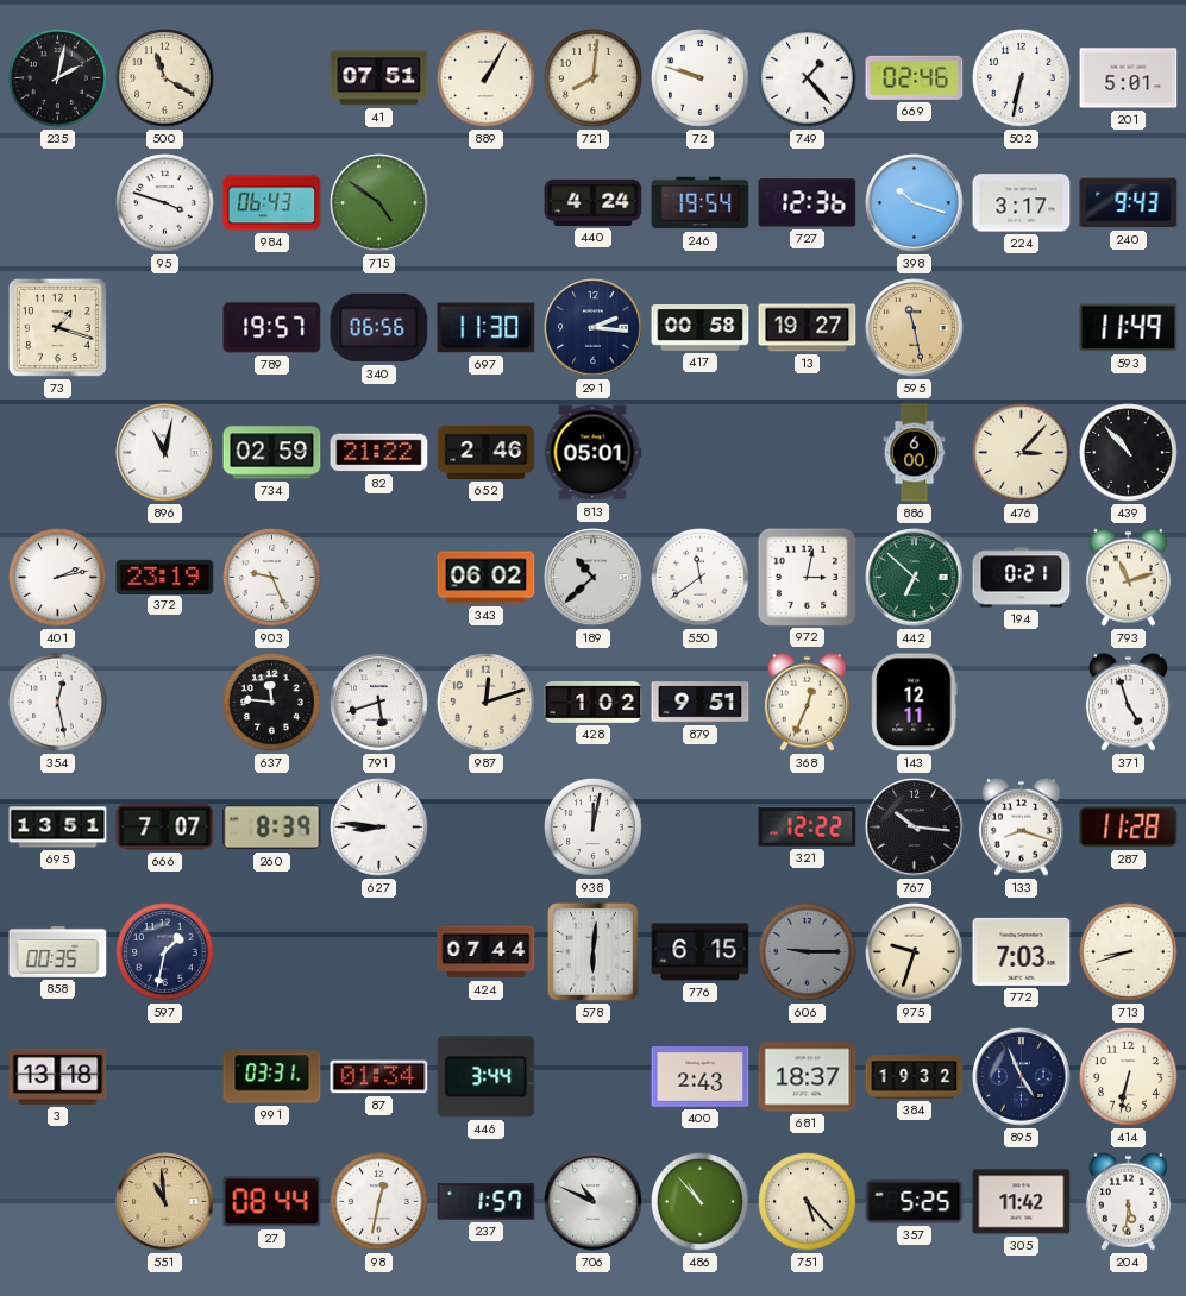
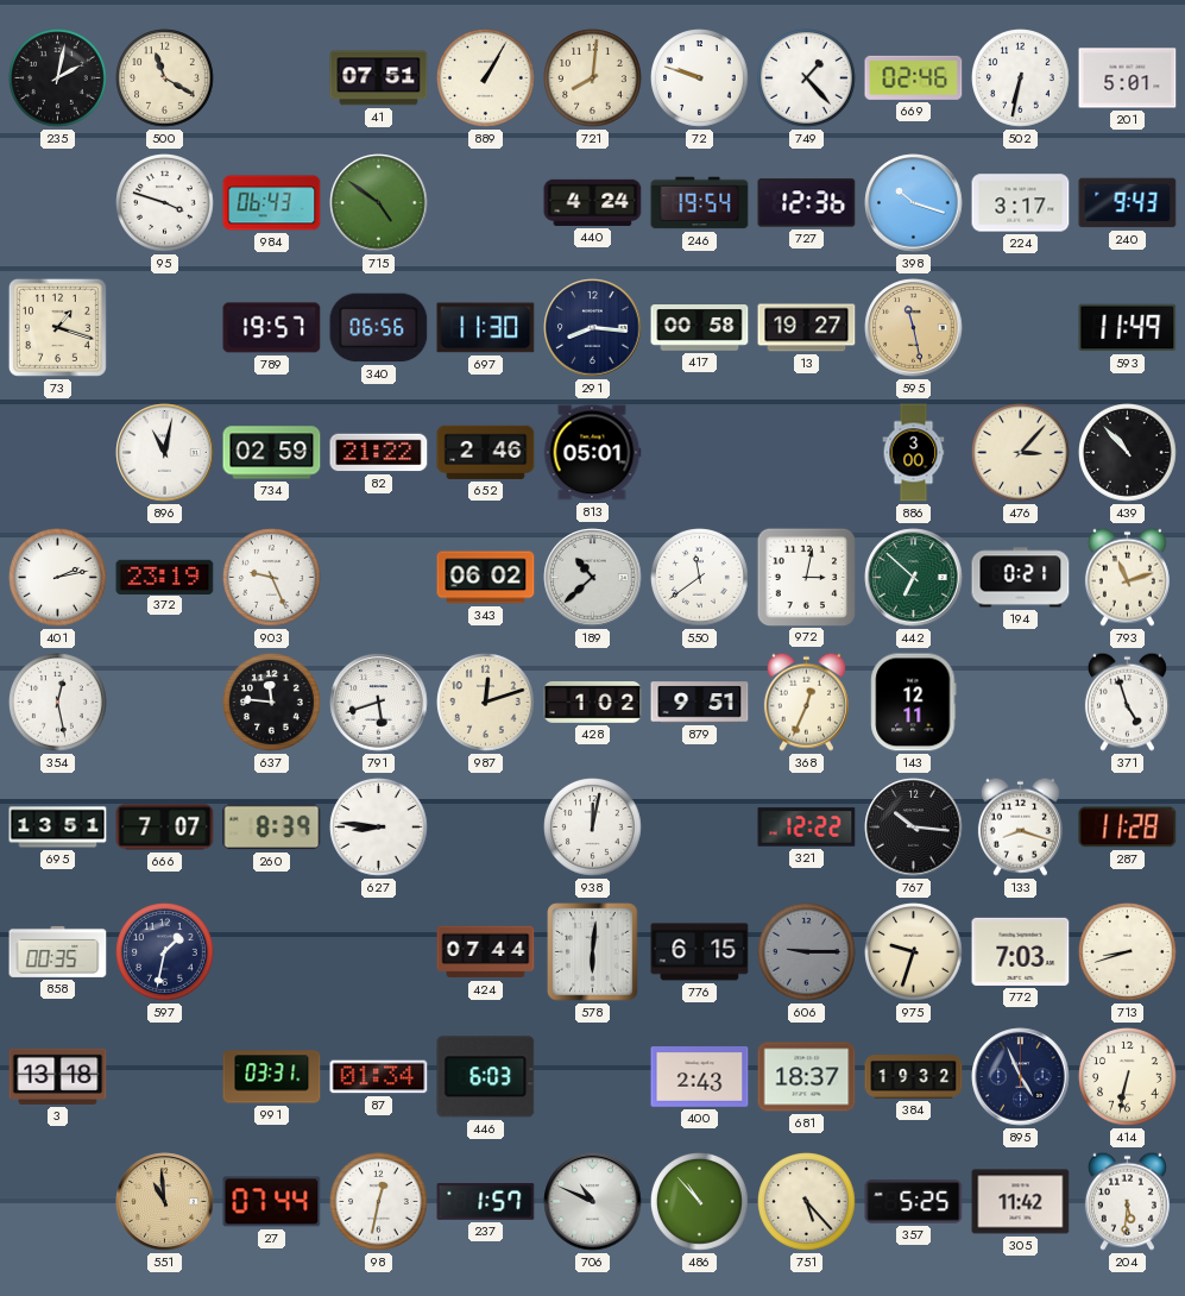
291: 2:16 -> 8:16
886: 6:00 -> 3:00
446: 3:44 -> 6:03
27: 08:44 -> 07:44
